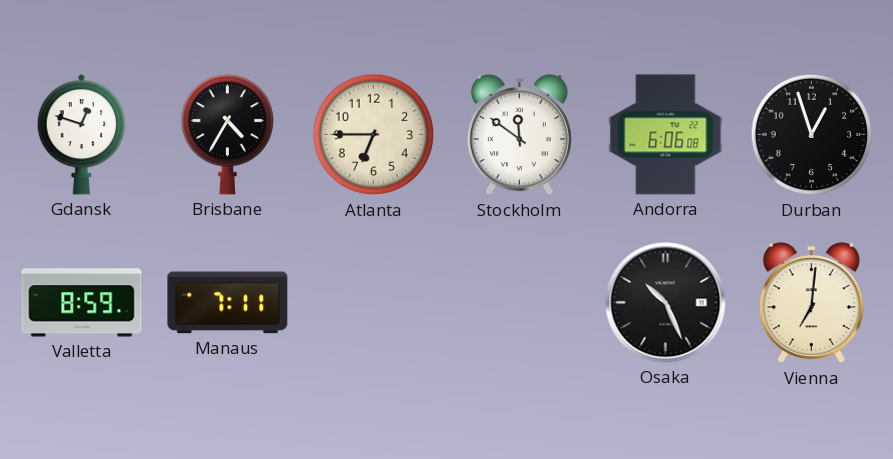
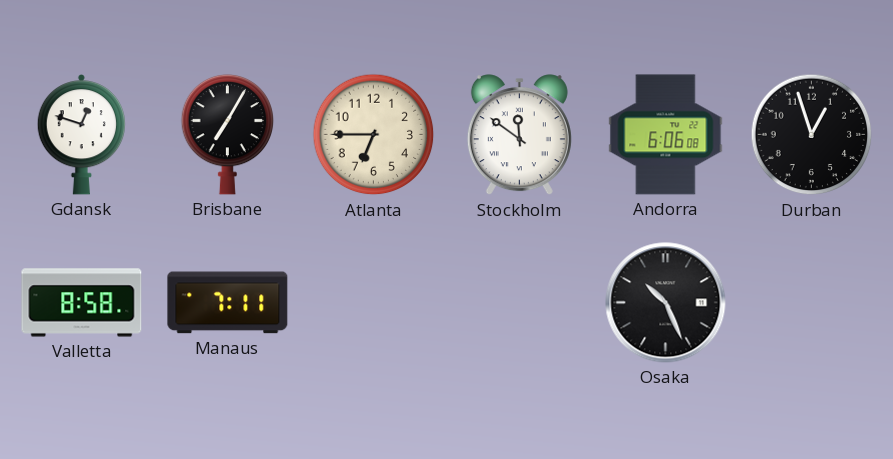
Brisbane: 4:35 -> 7:05
Valletta: 8:59 -> 8:58
Vienna: 7:01 -> none
